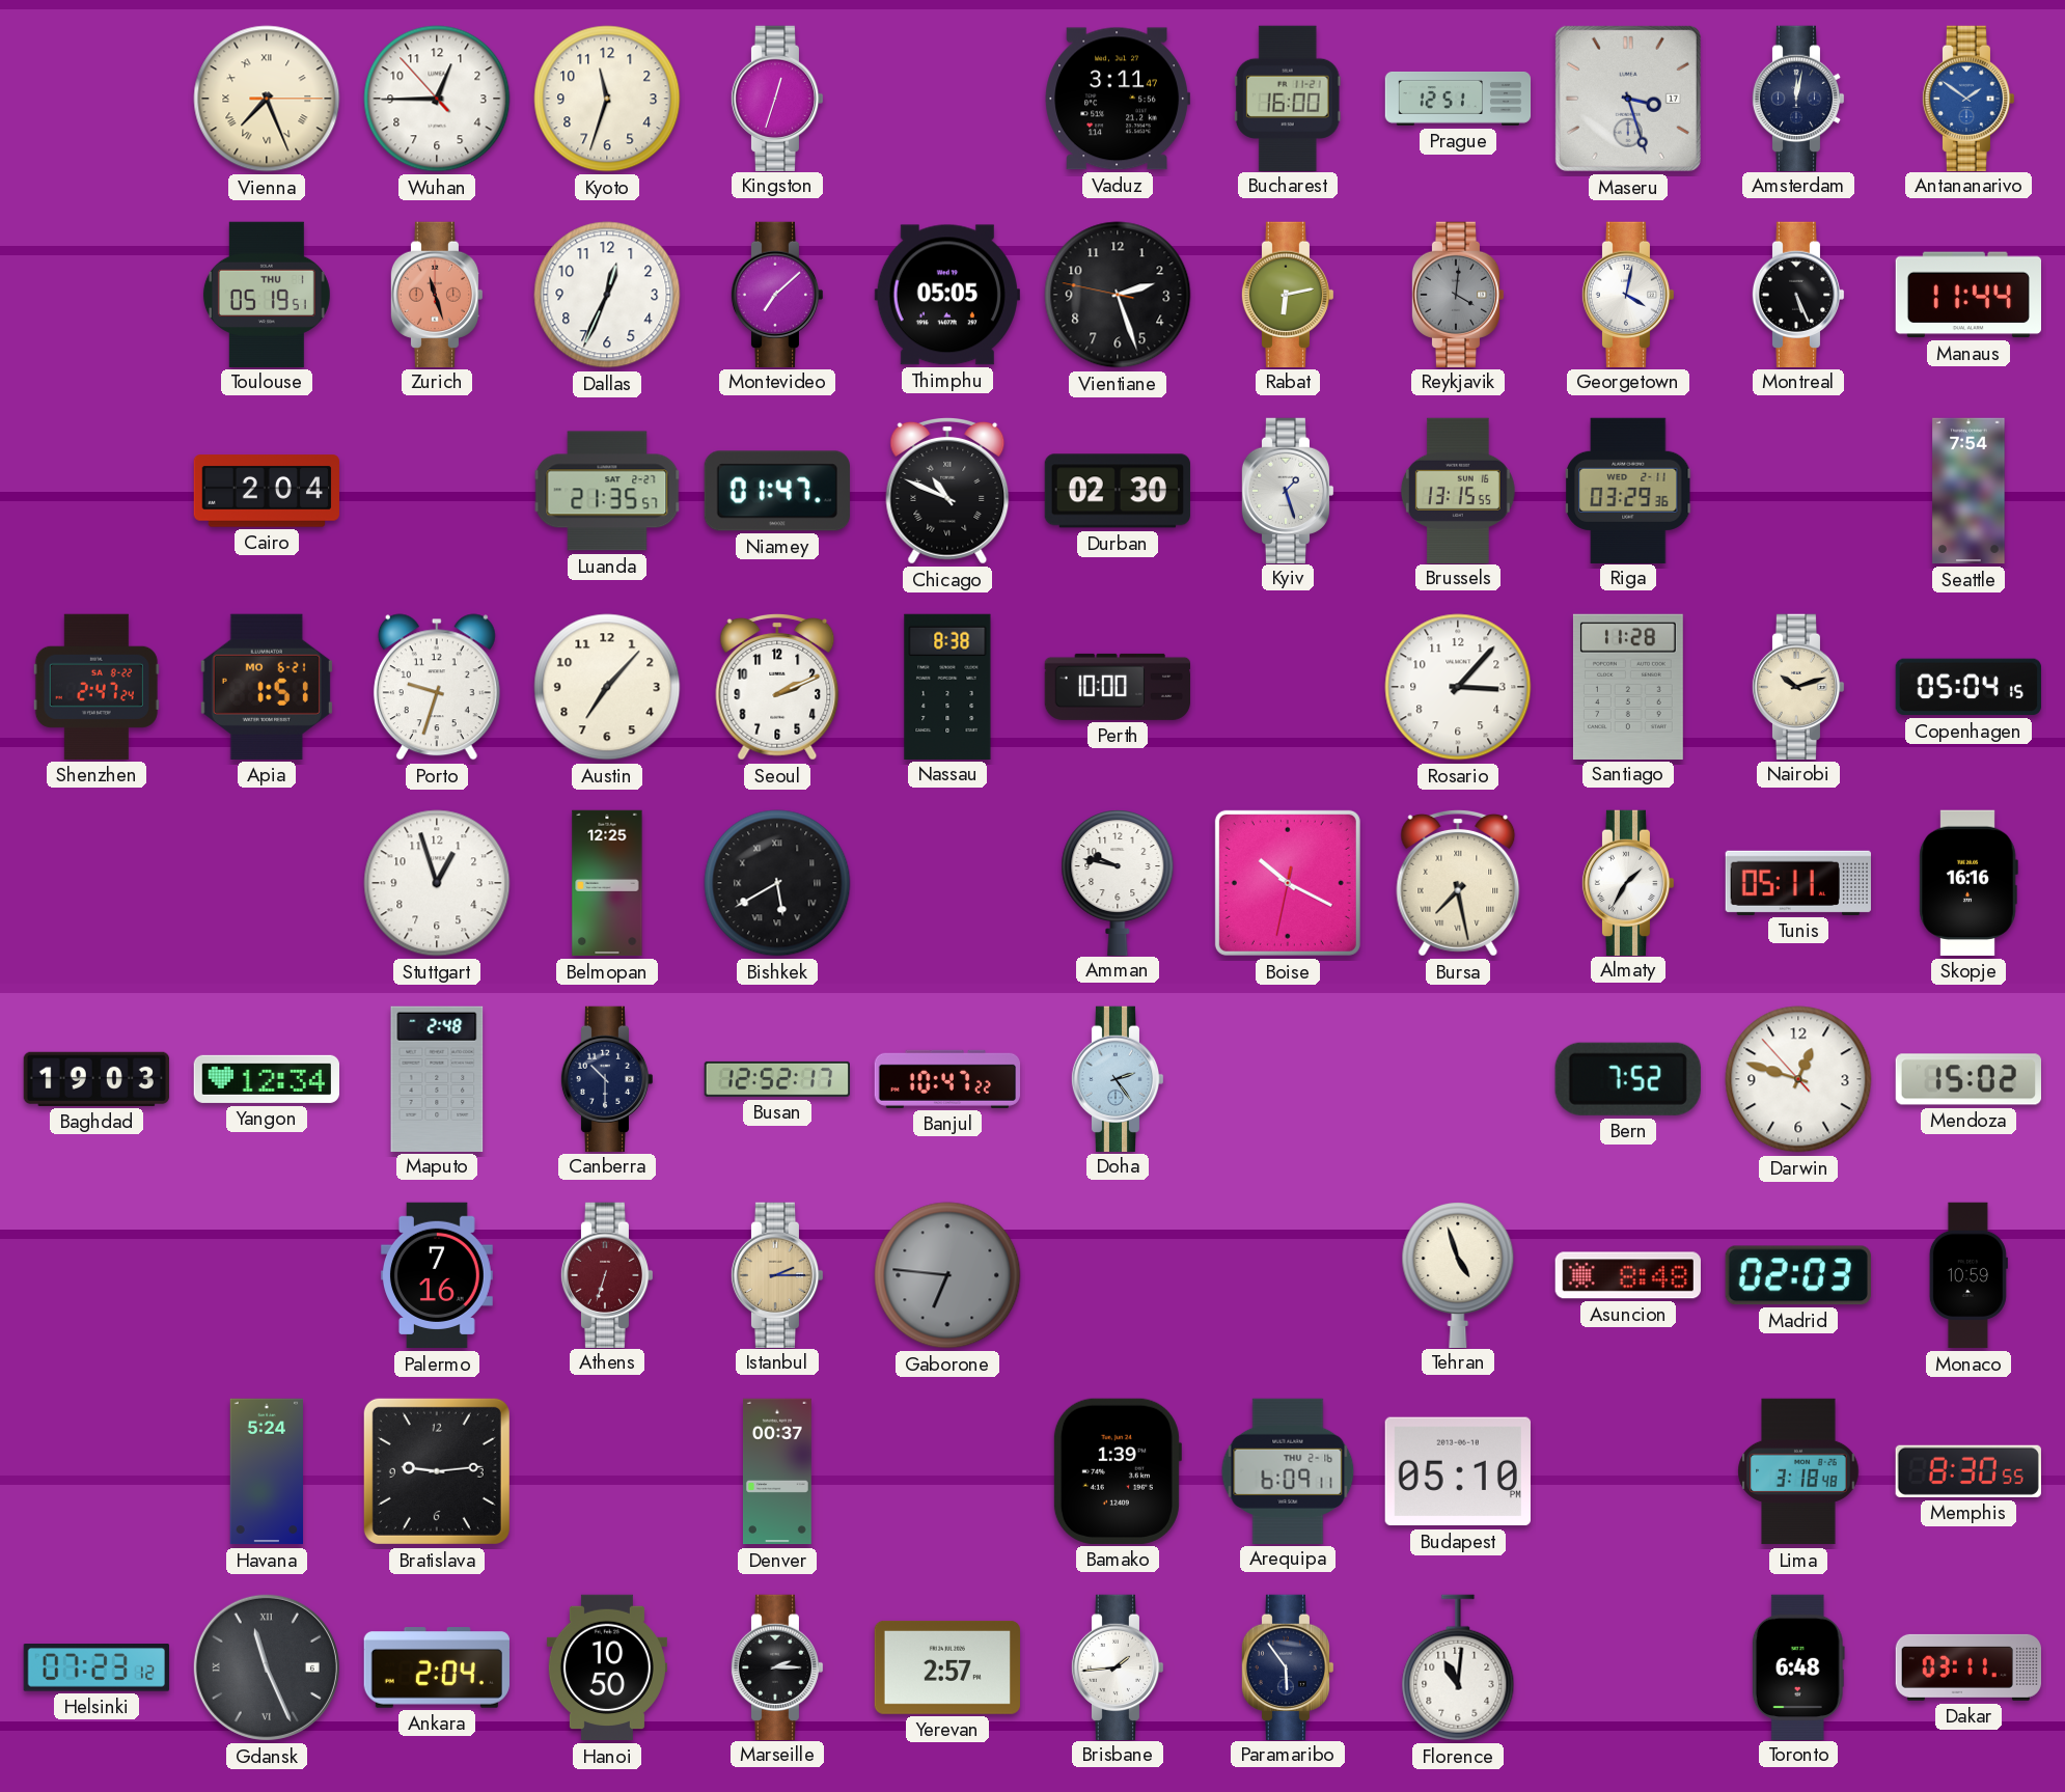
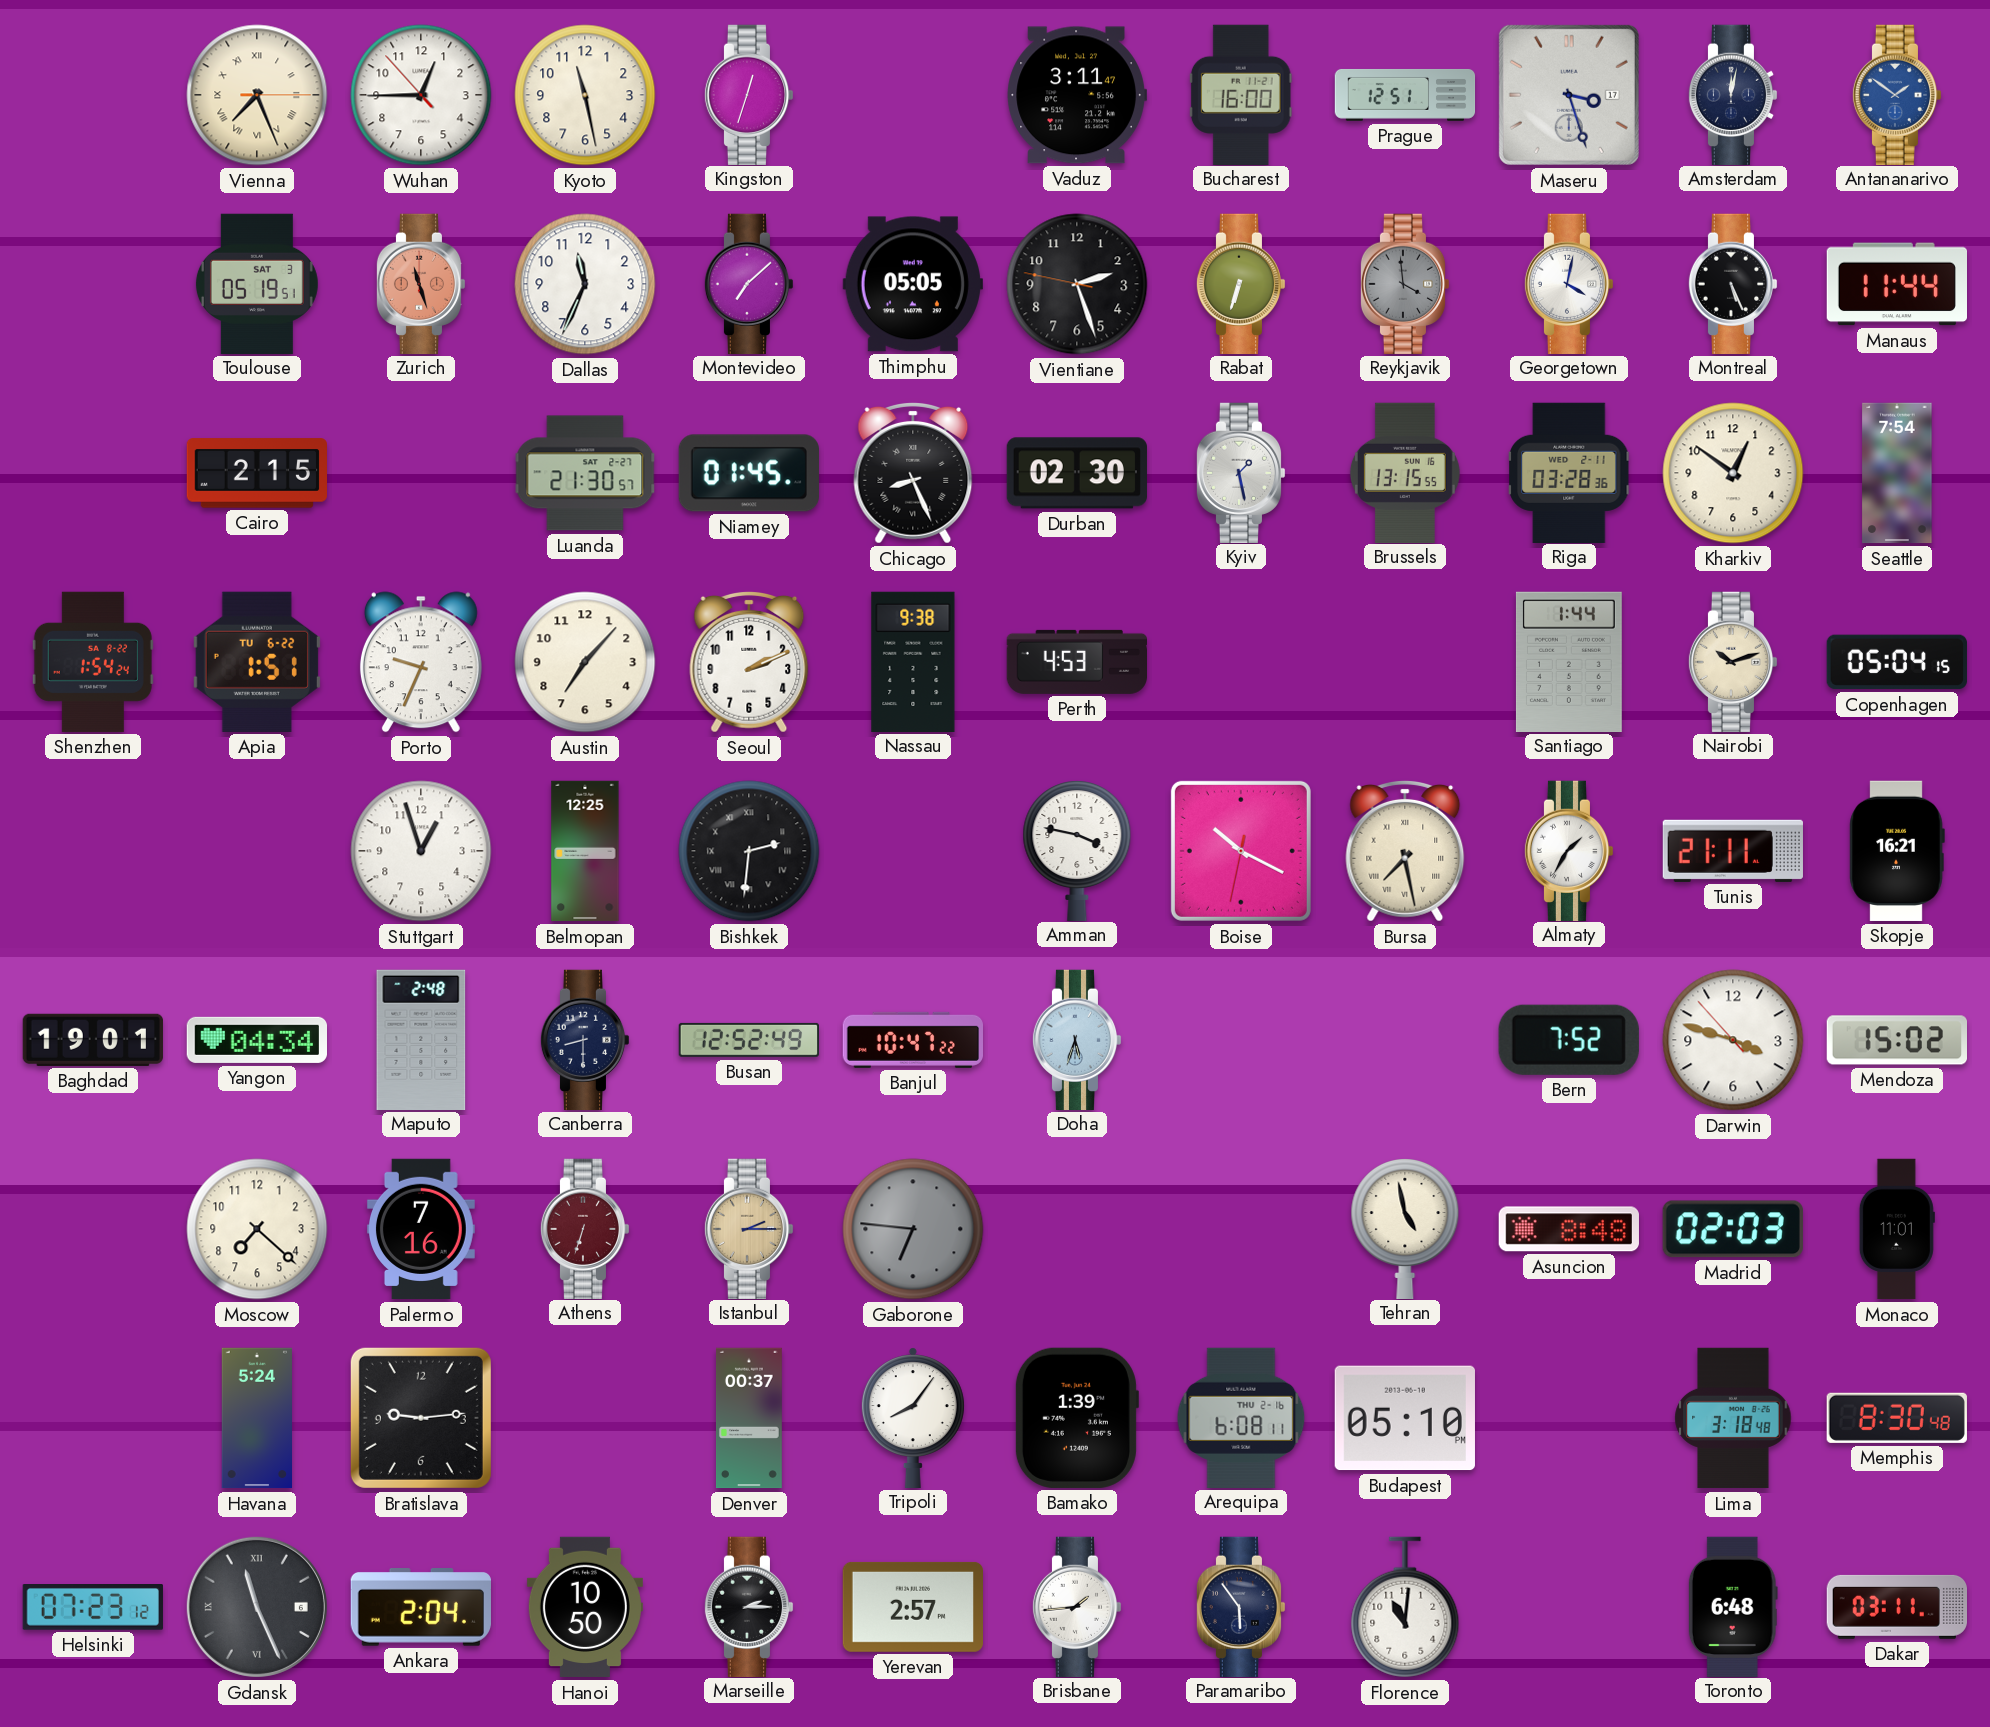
Kyoto: 11:33 -> 11:28
Toulouse date: THU 1 -> SAT 3
Dallas: 12:34 -> 11:34
Rabat: 6:13 -> 6:33
Reykjavik: 4:01 -> 3:59
Cairo: 2:04 -> 2:15
Luanda: 21:35 -> 21:30
Niamey: 01:47 -> 01:45
Chicago: 10:49 -> 8:26
Kyiv: 1:27 -> 1:28
Riga: 03:29 -> 03:28
Kharkiv: none -> 12:51
Shenzhen: 2:47 -> 1:54
Apia date: MO 6-21 -> TU 6-22
Porto: 9:33 -> 9:34
Nassau: 8:38 -> 9:38
Perth: 10:00 -> 4:53
Rosario: 3:07 -> none
Santiago: 11:28 -> 1:44
Bishkek: 5:40 -> 2:31
Amman: 9:47 -> 3:47
Tunis: 05:11 -> 21:11
Skopje: 16:16 -> 16:21
Baghdad: 19:03 -> 19:01
Yangon: 12:34 -> 04:34
Canberra: 10:30 -> 8:30
Busan: 12:52:17 -> 12:52:49
Doha: 2:24 -> 5:33
Darwin: 12:47 -> 3:47
Moscow: none -> 7:22
Tehran: 4:57 -> 4:58
Monaco: 10:59 -> 11:01
Tripoli: none -> 8:06
Arequipa: 6:09 -> 6:08
Memphis: 8:30:55 -> 8:30:48
